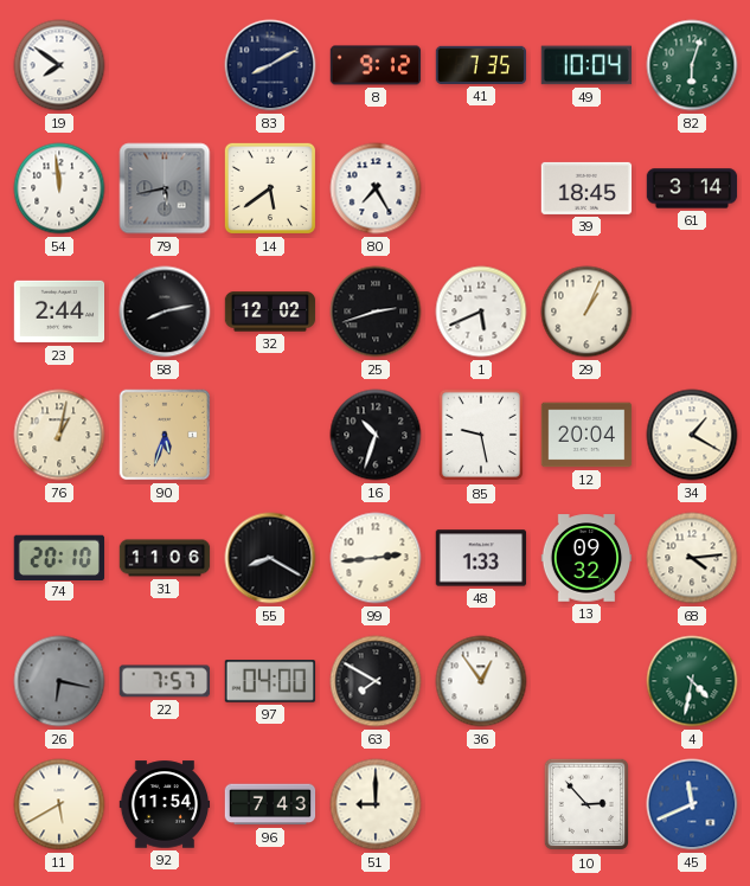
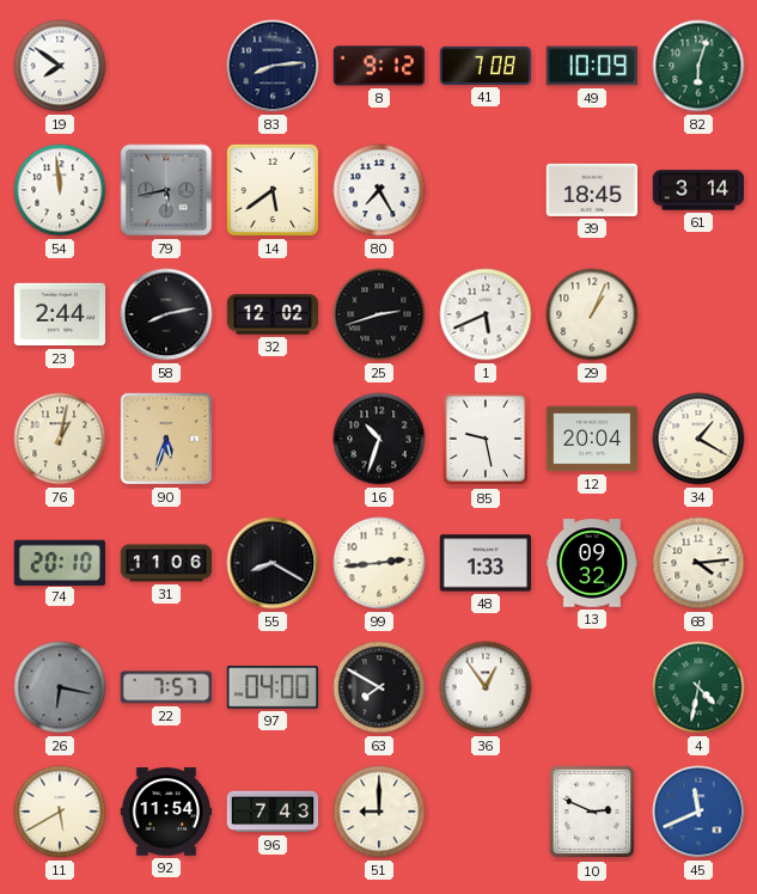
83: 8:10 -> 8:14
41: 7:35 -> 7:08
49: 10:04 -> 10:09
10: 2:53 -> 2:49
